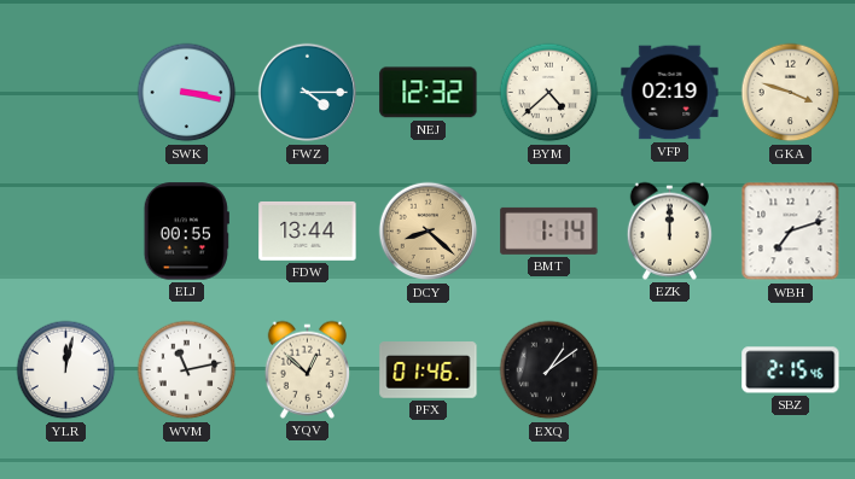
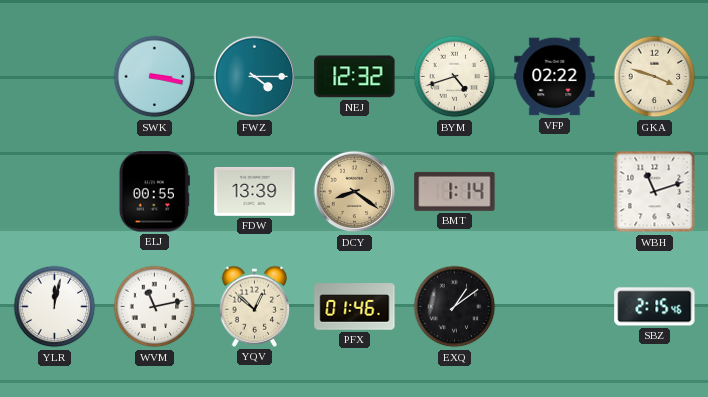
BYM: 4:38 -> 4:42
VFP: 02:19 -> 02:22
FDW: 13:44 -> 13:39
DCY: 8:22 -> 8:21
EZK: 12:00 -> none
WBH: 7:12 -> 11:12
